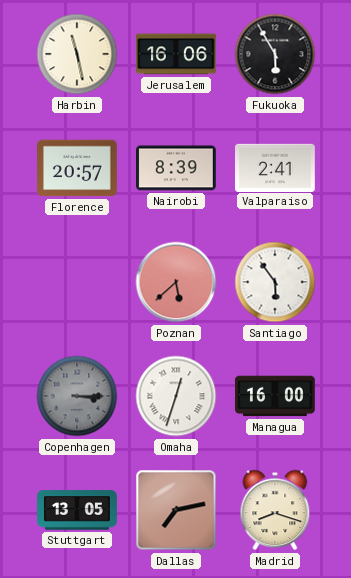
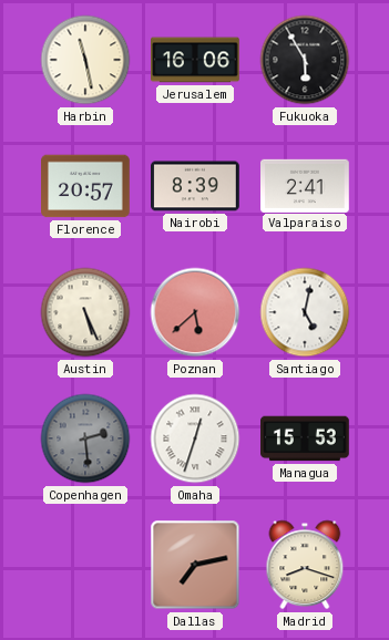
Austin: none -> 5:26
Santiago: 5:54 -> 5:02
Copenhagen: 3:15 -> 2:29
Managua: 16:00 -> 15:53
Stuttgart: 13:05 -> none
